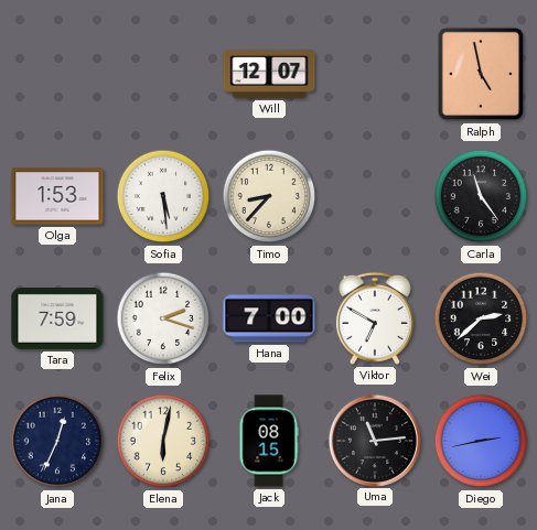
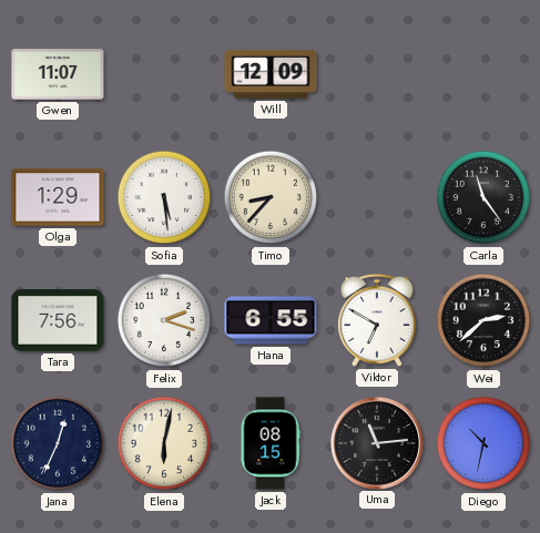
Gwen: none -> 11:07
Will: 12:07 -> 12:09
Ralph: 4:58 -> none
Olga: 1:53 -> 1:29
Tara: 7:59 -> 7:56
Hana: 7:00 -> 6:55
Diego: 2:43 -> 10:32
